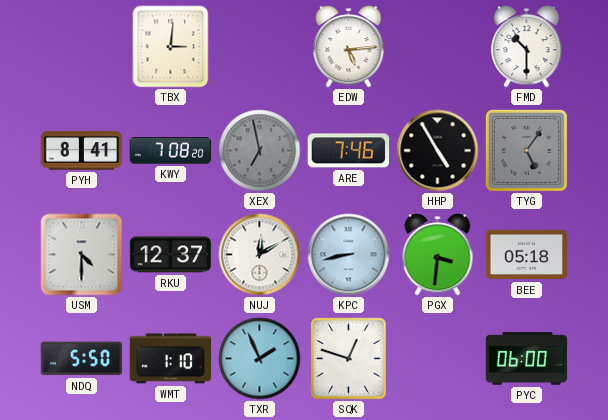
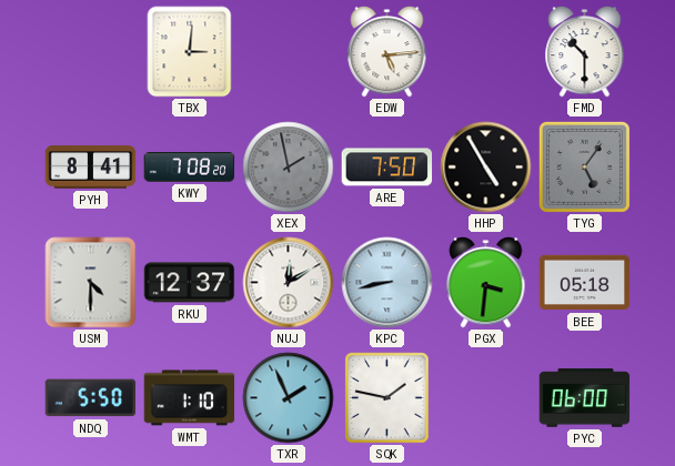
XEX: 6:58 -> 1:58
ARE: 7:46 -> 7:50
SQK: 12:48 -> 1:47
